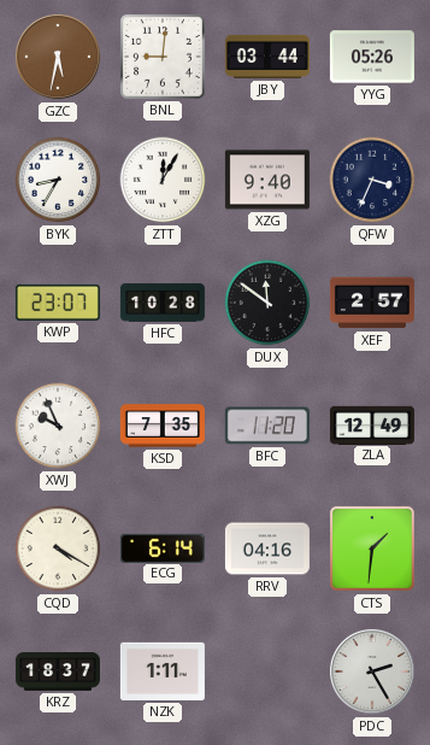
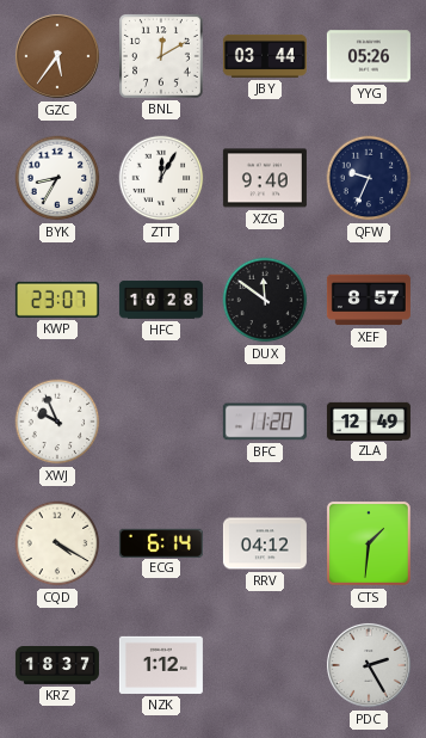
GZC: 5:32 -> 5:36
BNL: 9:01 -> 12:10
QFW: 3:34 -> 9:34
XEF: 2:57 -> 8:57
KSD: 7:35 -> none
RRV: 04:16 -> 04:12
NZK: 1:11 -> 1:12
